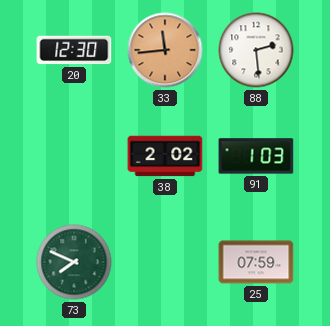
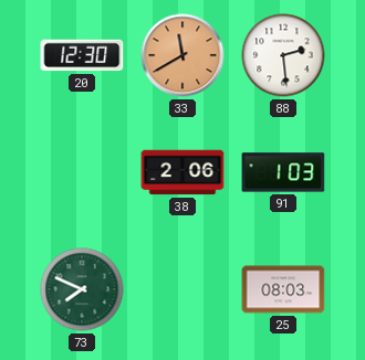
33: 11:44 -> 11:40
38: 2:02 -> 2:06
25: 07:59 -> 08:03
